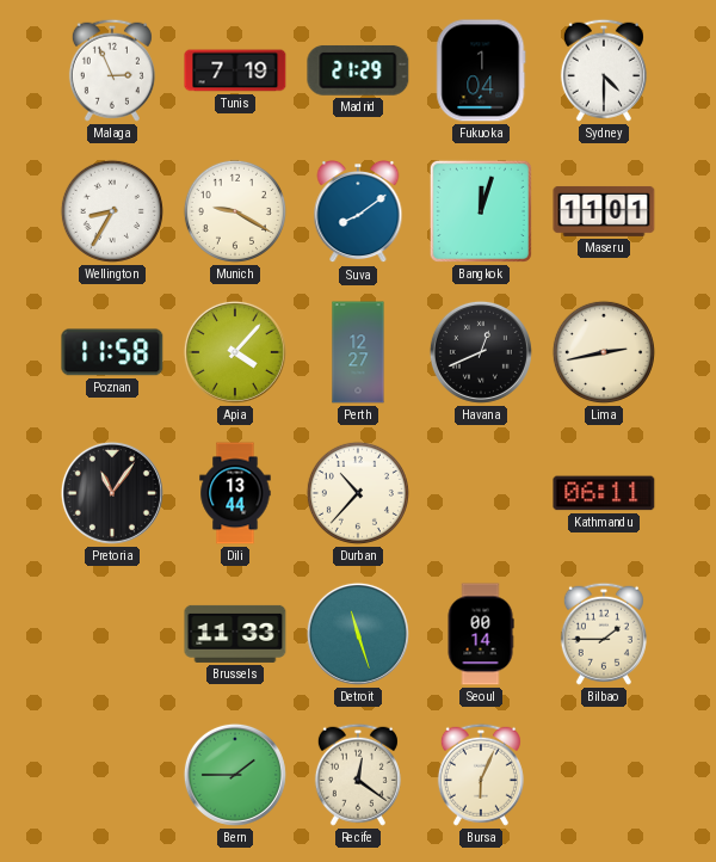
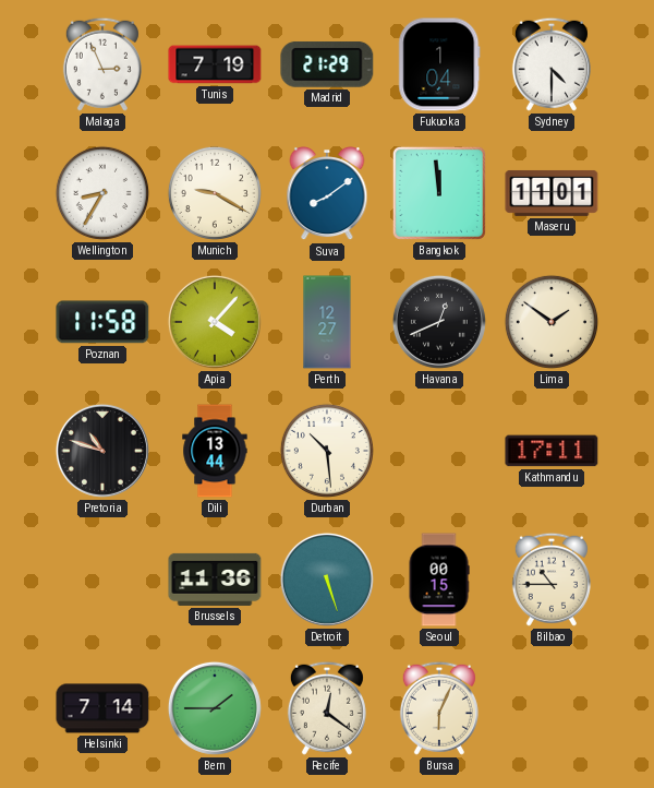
Bangkok: 12:03 -> 11:59
Lima: 2:43 -> 1:51
Pretoria: 11:06 -> 10:48
Durban: 10:37 -> 10:29
Kathmandu: 06:11 -> 17:11
Brussels: 11:33 -> 11:36
Detroit: 11:27 -> 5:27
Seoul: 00:14 -> 00:15
Bilbao: 1:45 -> 10:45
Helsinki: none -> 7:14
